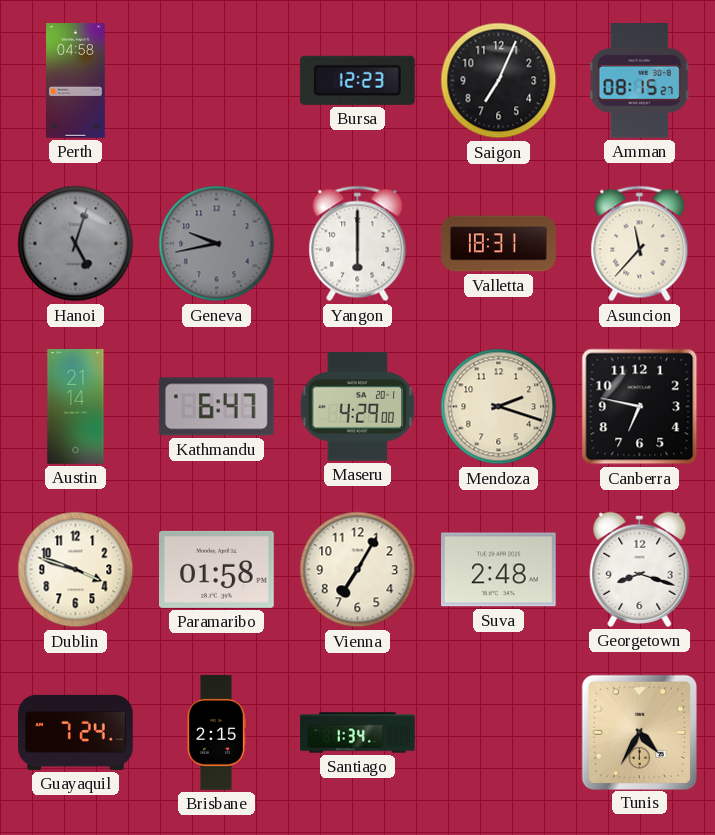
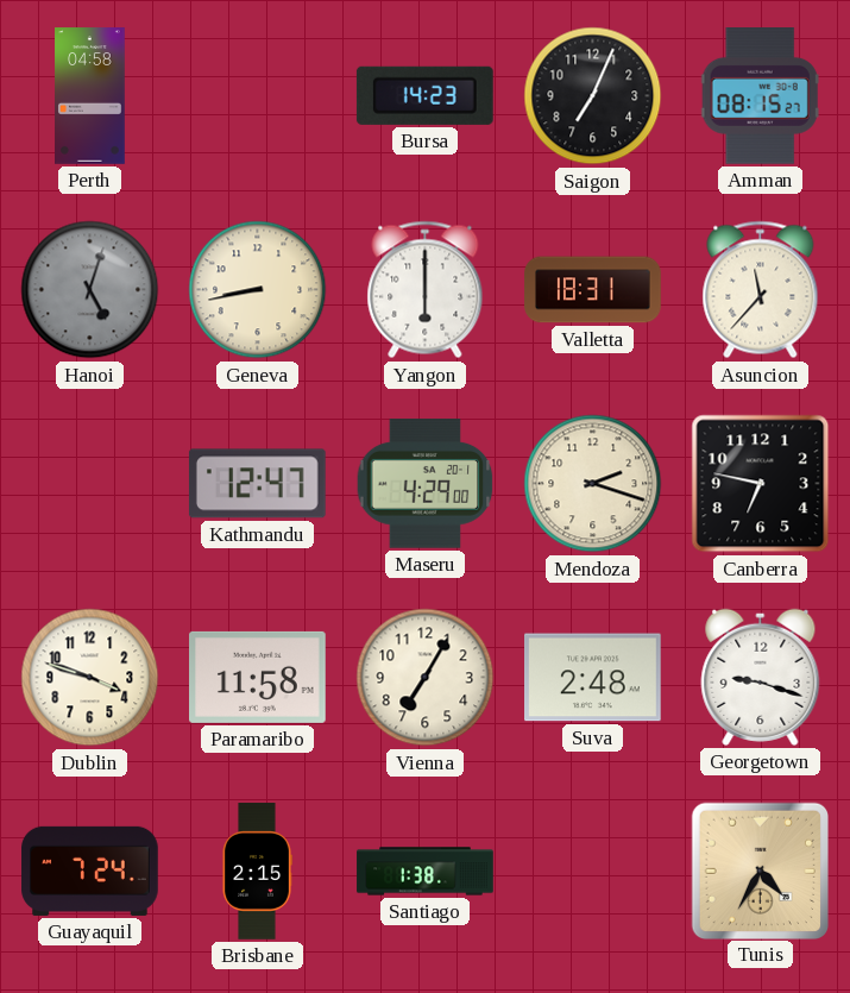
Bursa: 12:23 -> 14:23
Geneva: 9:43 -> 8:43
Geneva dial: grey -> cream
Austin: 21:14 -> none
Kathmandu: 6:47 -> 12:47
Paramaribo: 01:58 -> 11:58
Georgetown: 8:18 -> 9:18
Santiago: 1:34 -> 1:38
